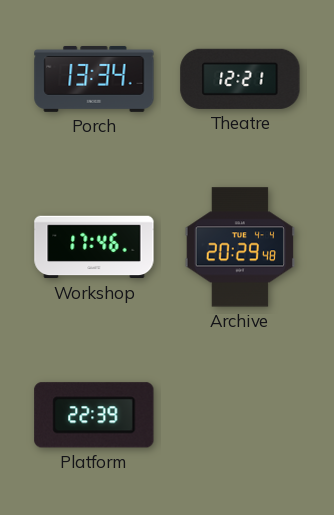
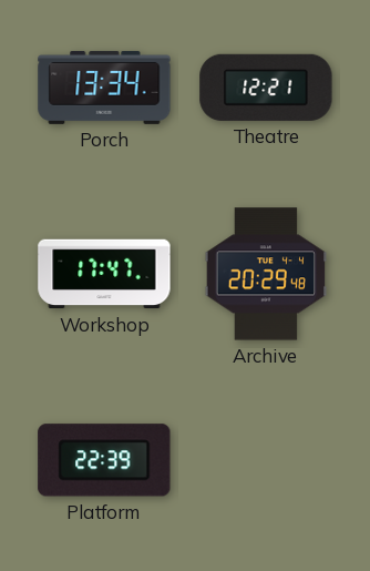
Workshop: 17:46 -> 17:47
